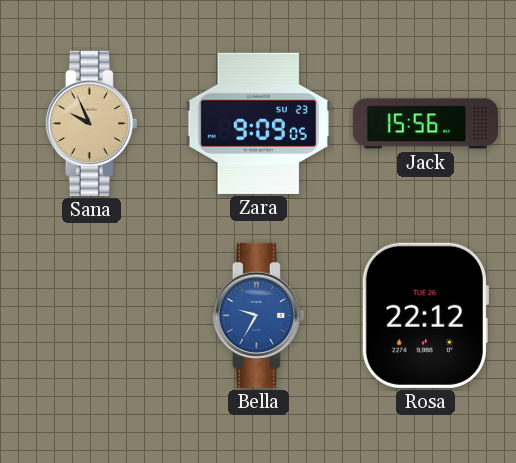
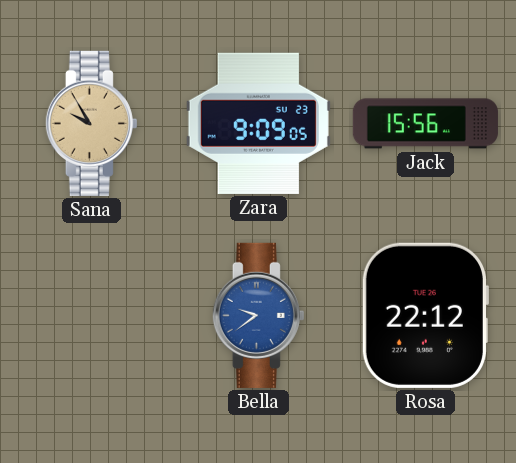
Sana: 9:56 -> 9:55
Bella: 9:35 -> 9:39
